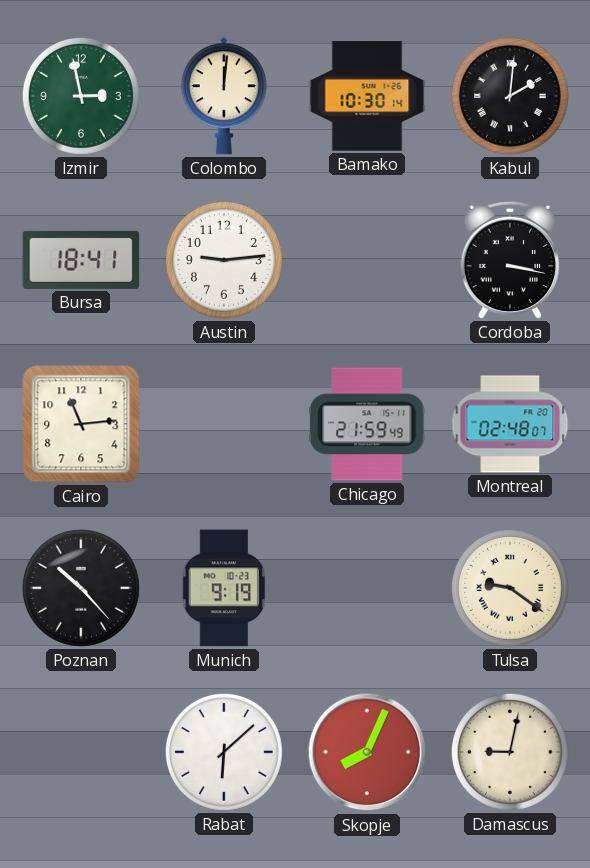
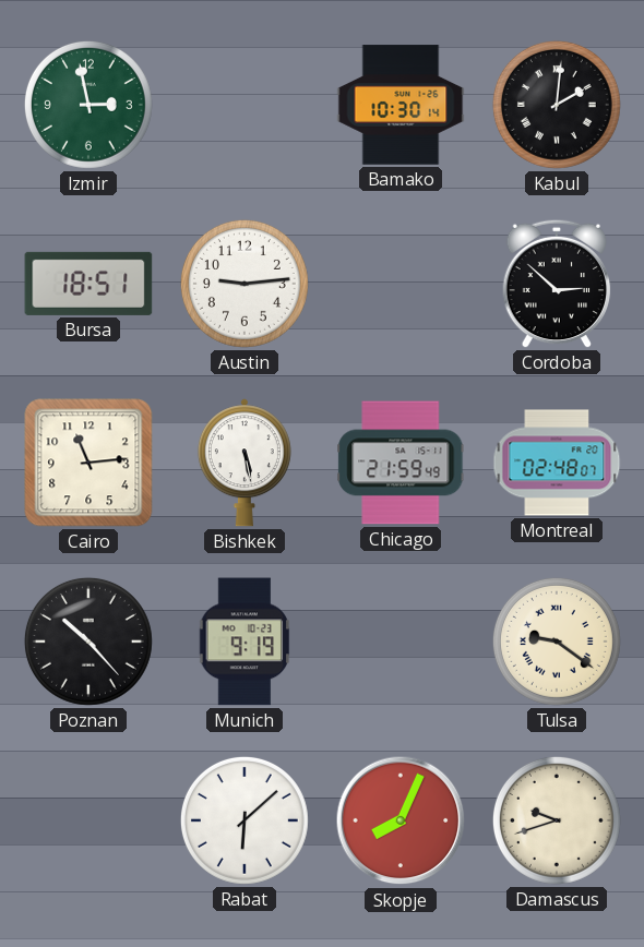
Colombo: 12:01 -> none
Bursa: 18:41 -> 18:51
Cordoba: 3:17 -> 2:52
Bishkek: none -> 5:28
Damascus: 9:02 -> 9:42
